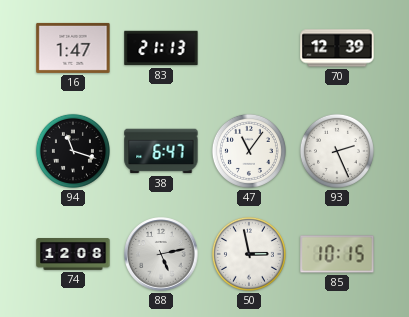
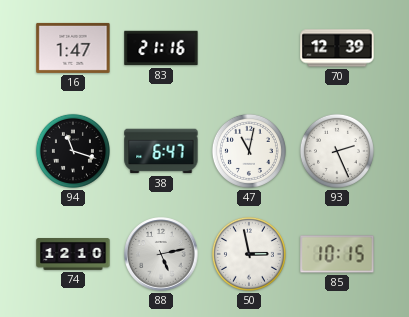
83: 21:13 -> 21:16
47: 11:06 -> 11:02
74: 12:08 -> 12:10
